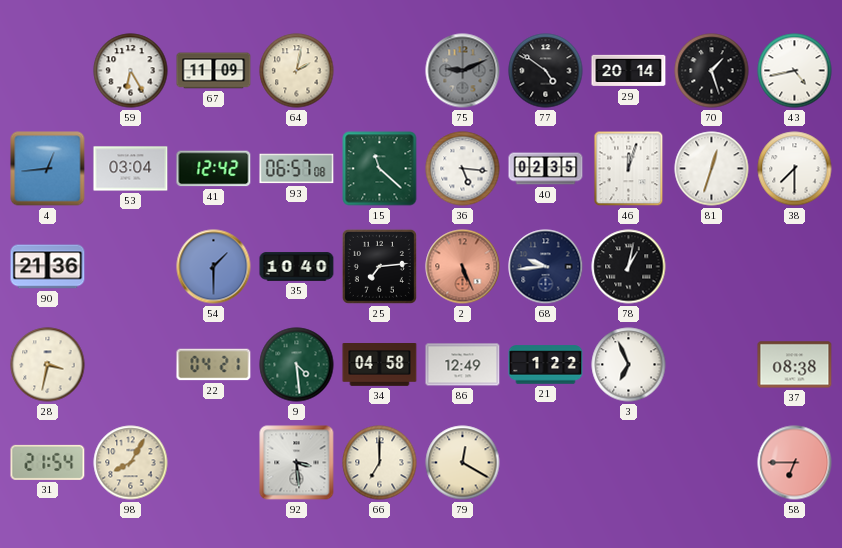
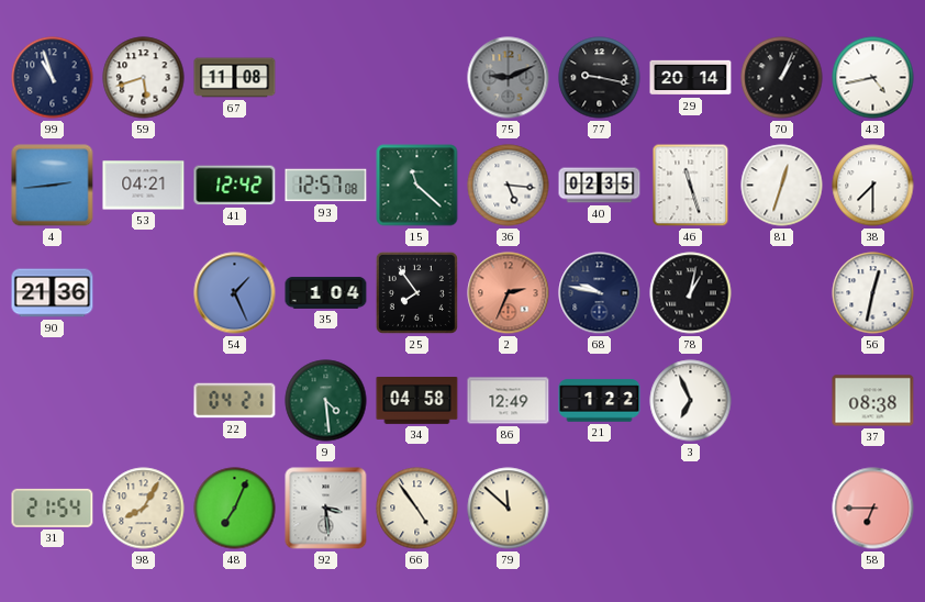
99: none -> 10:57
59: 6:25 -> 5:42
67: 11:09 -> 11:08
64: 2:02 -> none
77: 4:51 -> 9:17
70: 1:27 -> 1:04
4: 12:44 -> 2:44
53: 03:04 -> 04:21
93: 06:57 -> 12:57
46: 12:03 -> 11:27
54: 1:30 -> 1:26
35: 10:40 -> 1:04
25: 7:14 -> 7:54
2: 5:26 -> 2:34
68: 9:44 -> 9:47
56: none -> 12:32
28: 3:32 -> none
48: none -> 7:04
66: 7:00 -> 4:54
79: 12:20 -> 11:52
